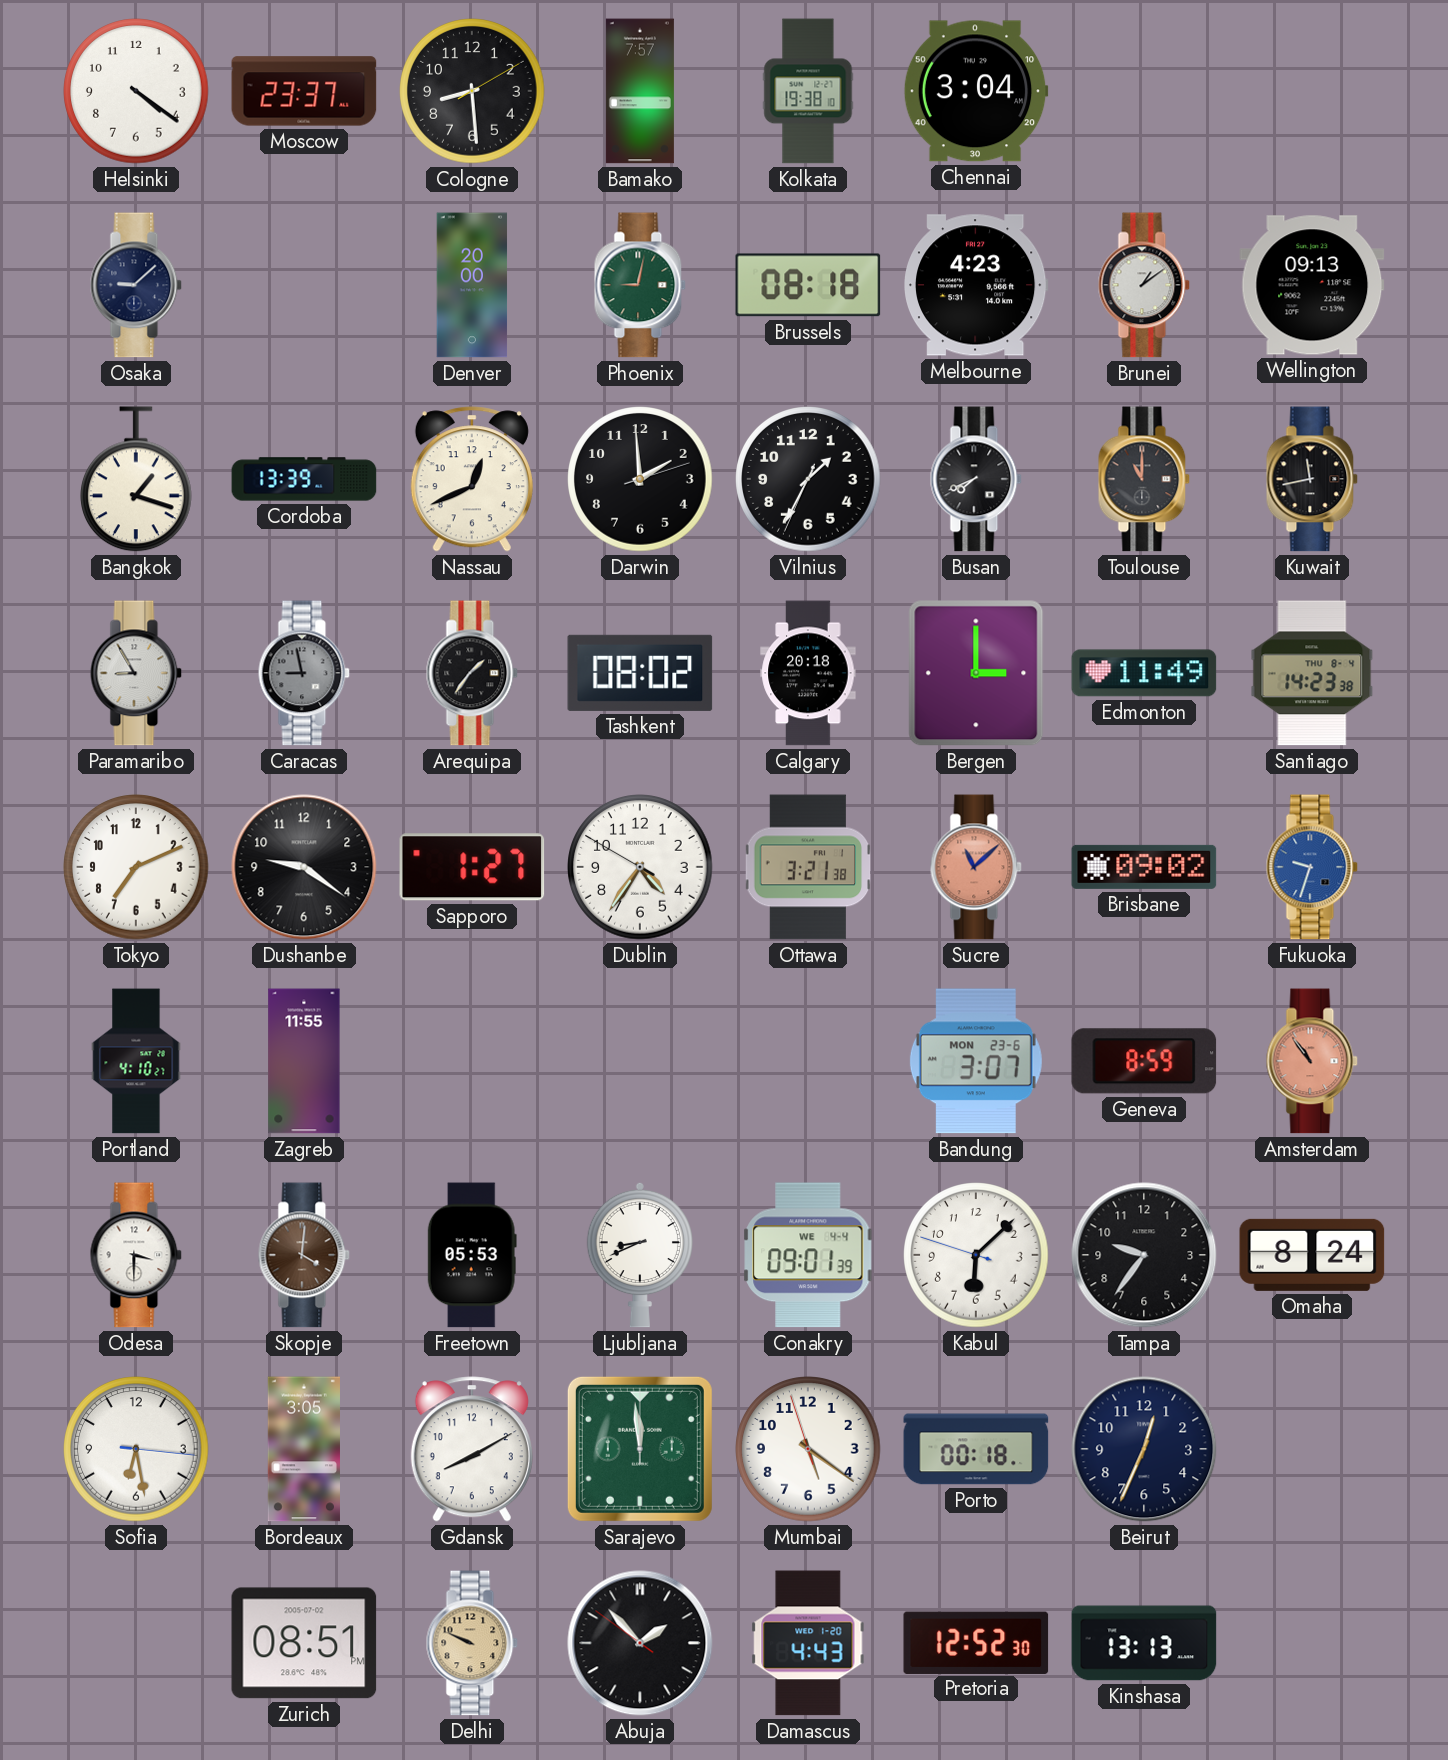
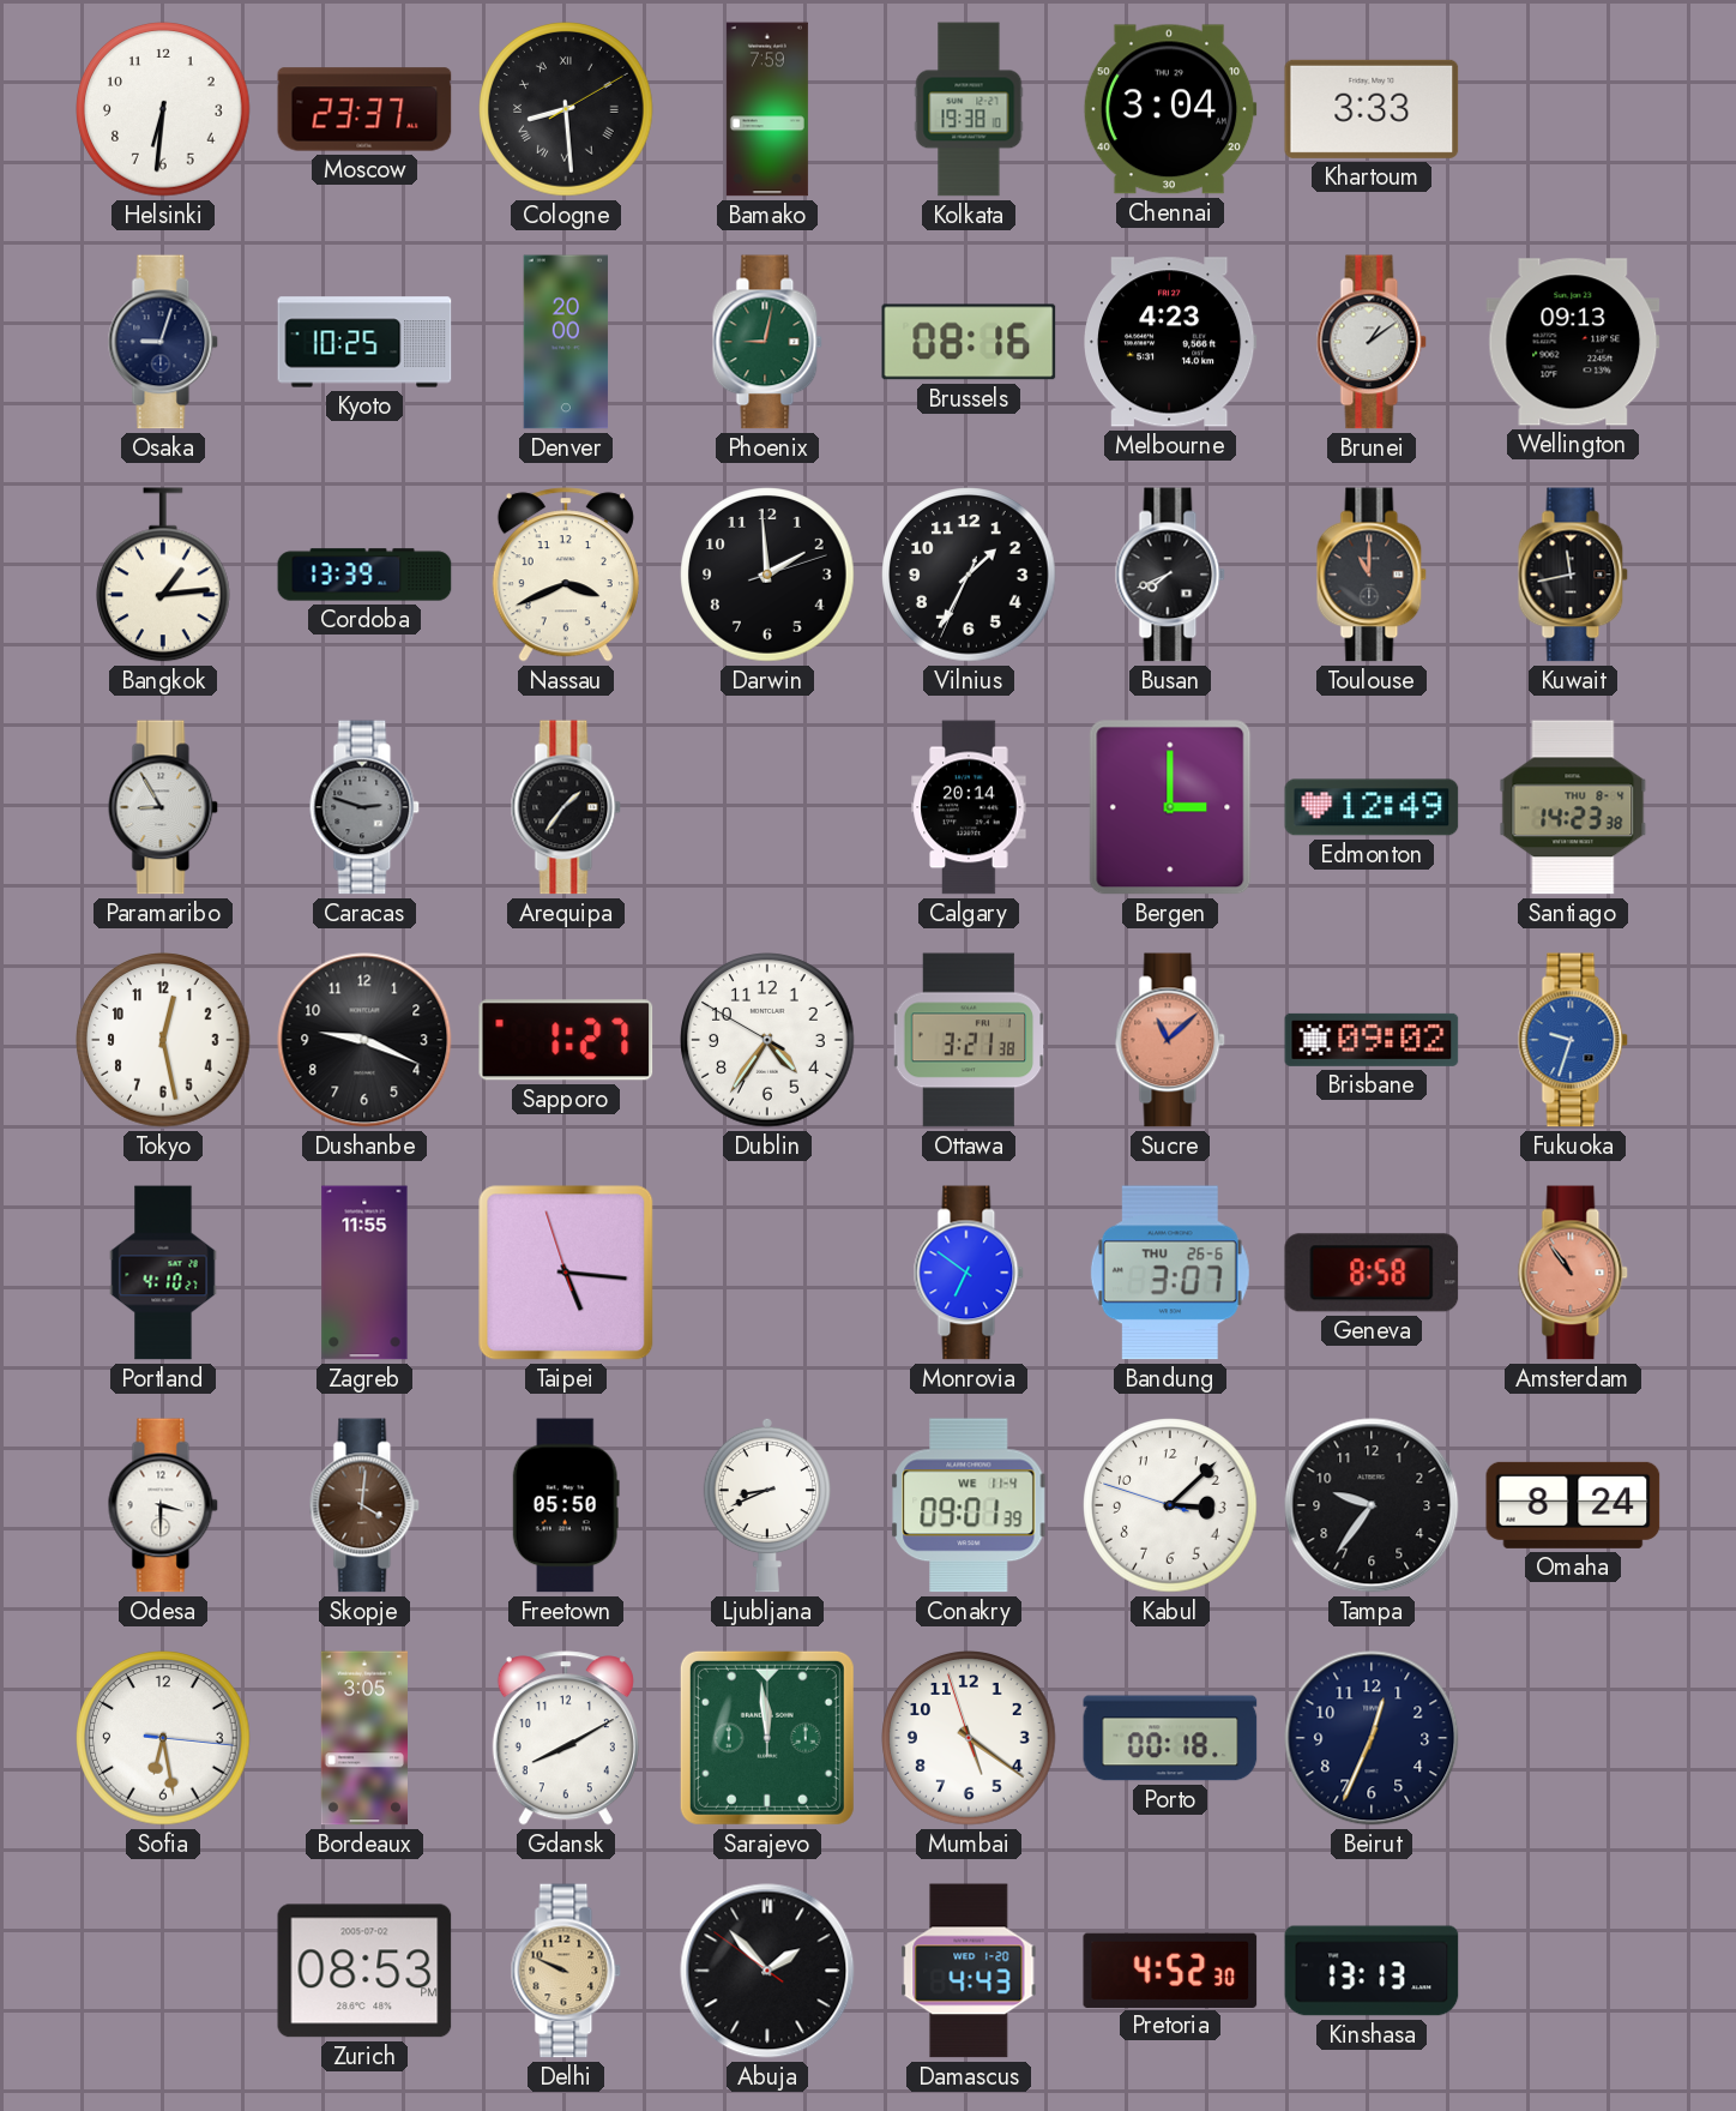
Helsinki: 4:21 -> 6:31
Cologne numerals: Arabic -> Roman
Bamako: 7:57 -> 7:59
Khartoum: none -> 3:33
Osaka: 9:08 -> 9:03
Kyoto: none -> 10:25
Brussels: 08:18 -> 08:16
Bangkok: 1:18 -> 1:14
Nassau: 12:41 -> 3:41
Caracas: 8:58 -> 2:48
Tashkent: 08:02 -> none
Calgary: 20:18 -> 20:14
Edmonton: 11:49 -> 12:49
Tokyo: 7:11 -> 12:28
Dushanbe: 9:21 -> 9:19
Taipei: none -> 5:15
Monrovia: none -> 6:51
Bandung date: MON 23-6 -> THU 26-6
Geneva: 8:59 -> 8:58
Freetown: 05:53 -> 05:50
Conakry date: WE 4-4 -> WE 11-4
Kabul: 6:07 -> 3:07
Zurich: 08:51 -> 08:53
Pretoria: 12:52 -> 4:52
